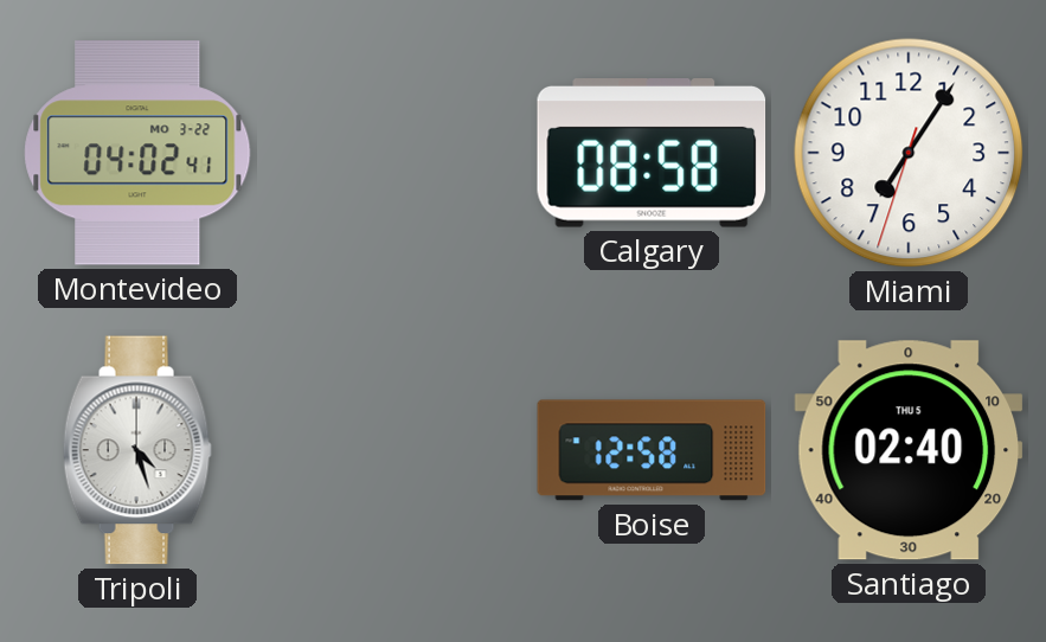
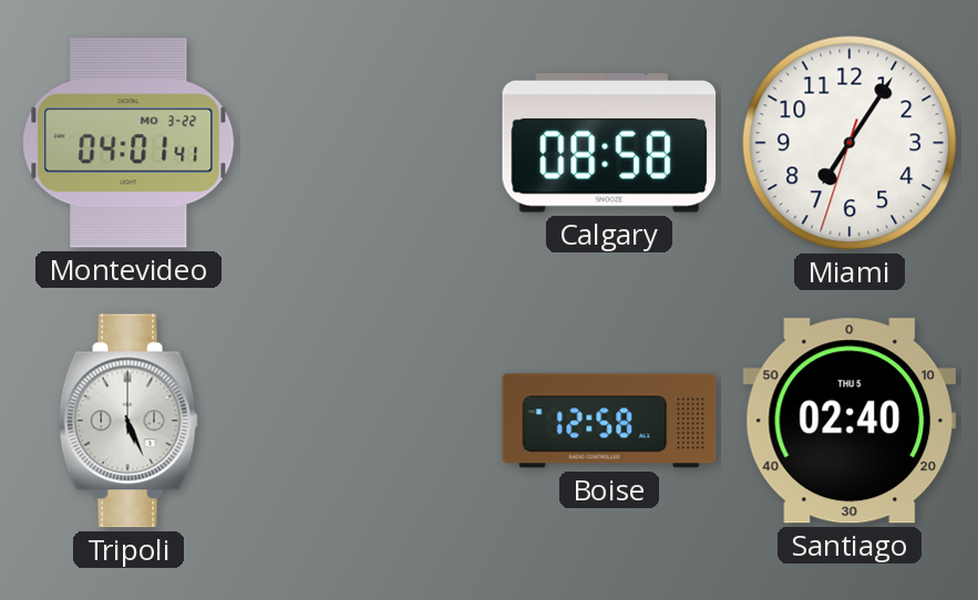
Montevideo: 04:02 -> 04:01
Tripoli: 4:27 -> 5:26
